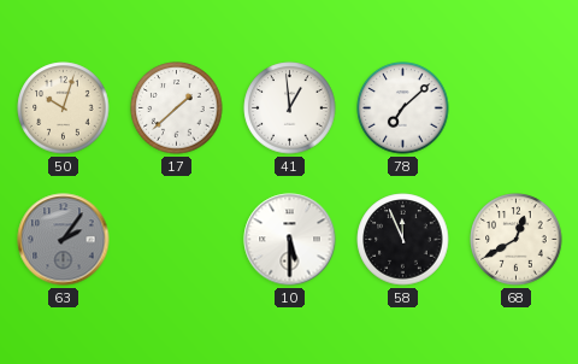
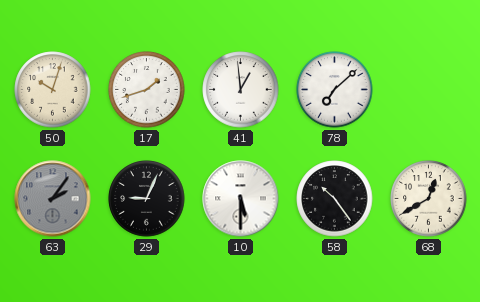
17: 1:38 -> 1:42
29: none -> 9:04
58: 11:56 -> 10:24
